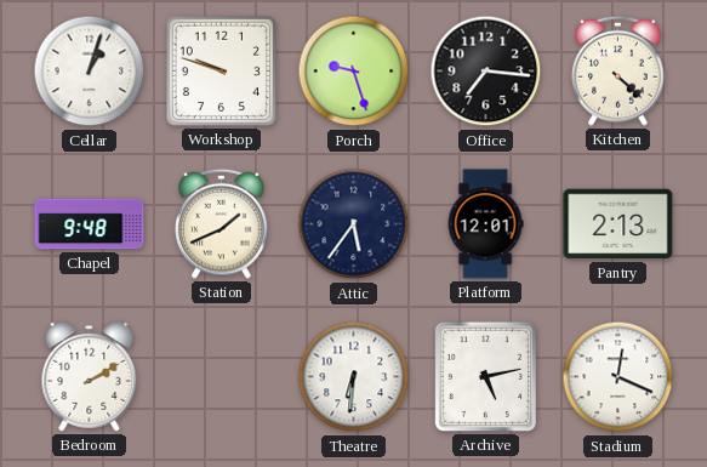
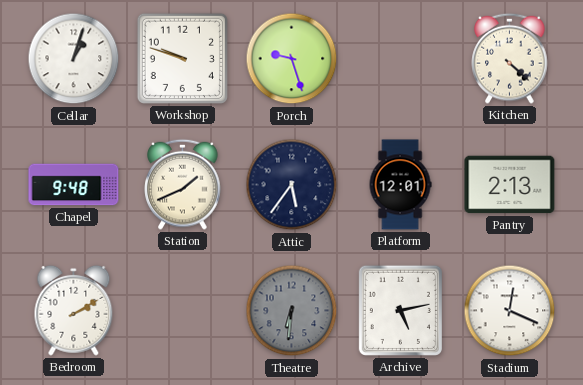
Office: 7:16 -> none
Theatre dial: white -> grey
